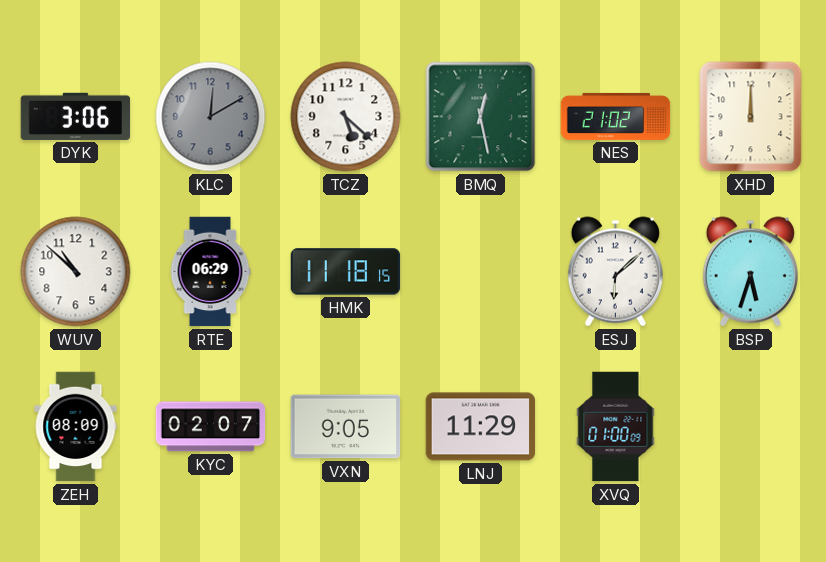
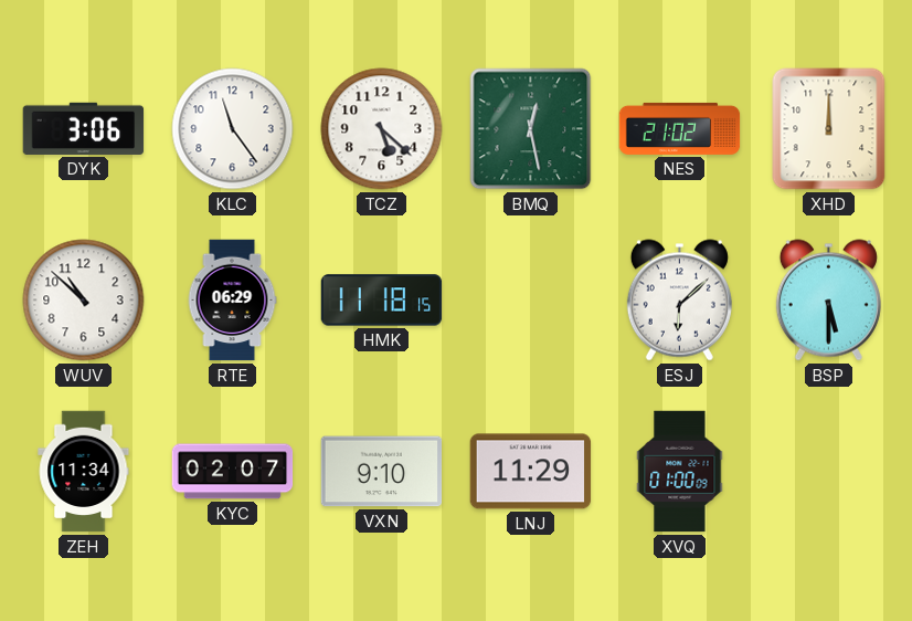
KLC: 12:10 -> 11:24
KLC dial: grey -> white
BSP: 5:33 -> 5:30
ZEH: 08:09 -> 11:34
VXN: 9:05 -> 9:10
